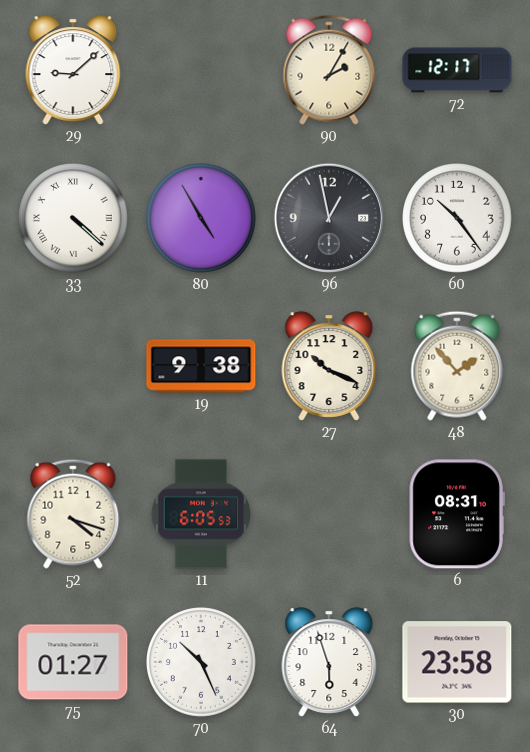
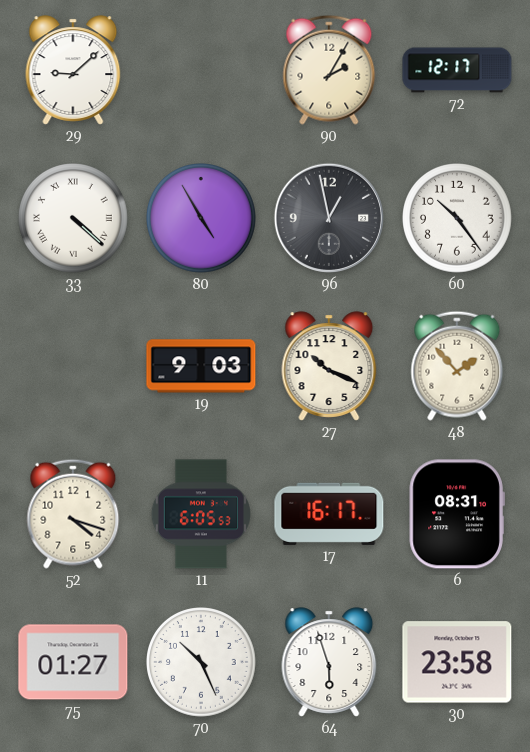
19: 9:38 -> 9:03
17: none -> 16:17
